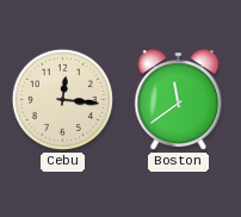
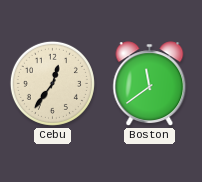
Cebu: 12:16 -> 12:36
